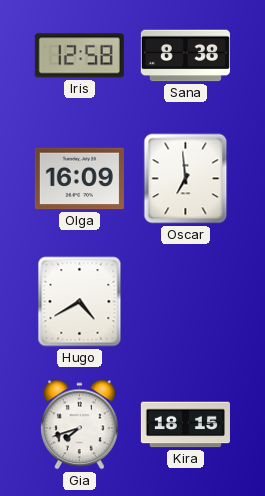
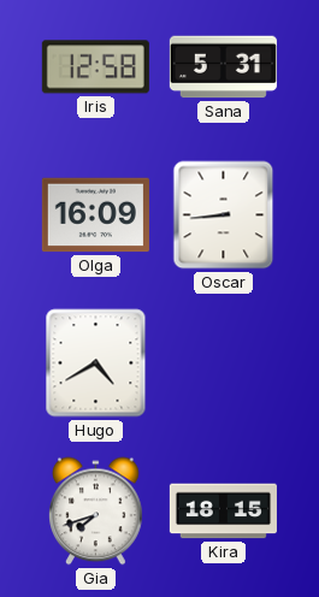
Sana: 8:38 -> 5:31
Oscar: 6:59 -> 8:44
